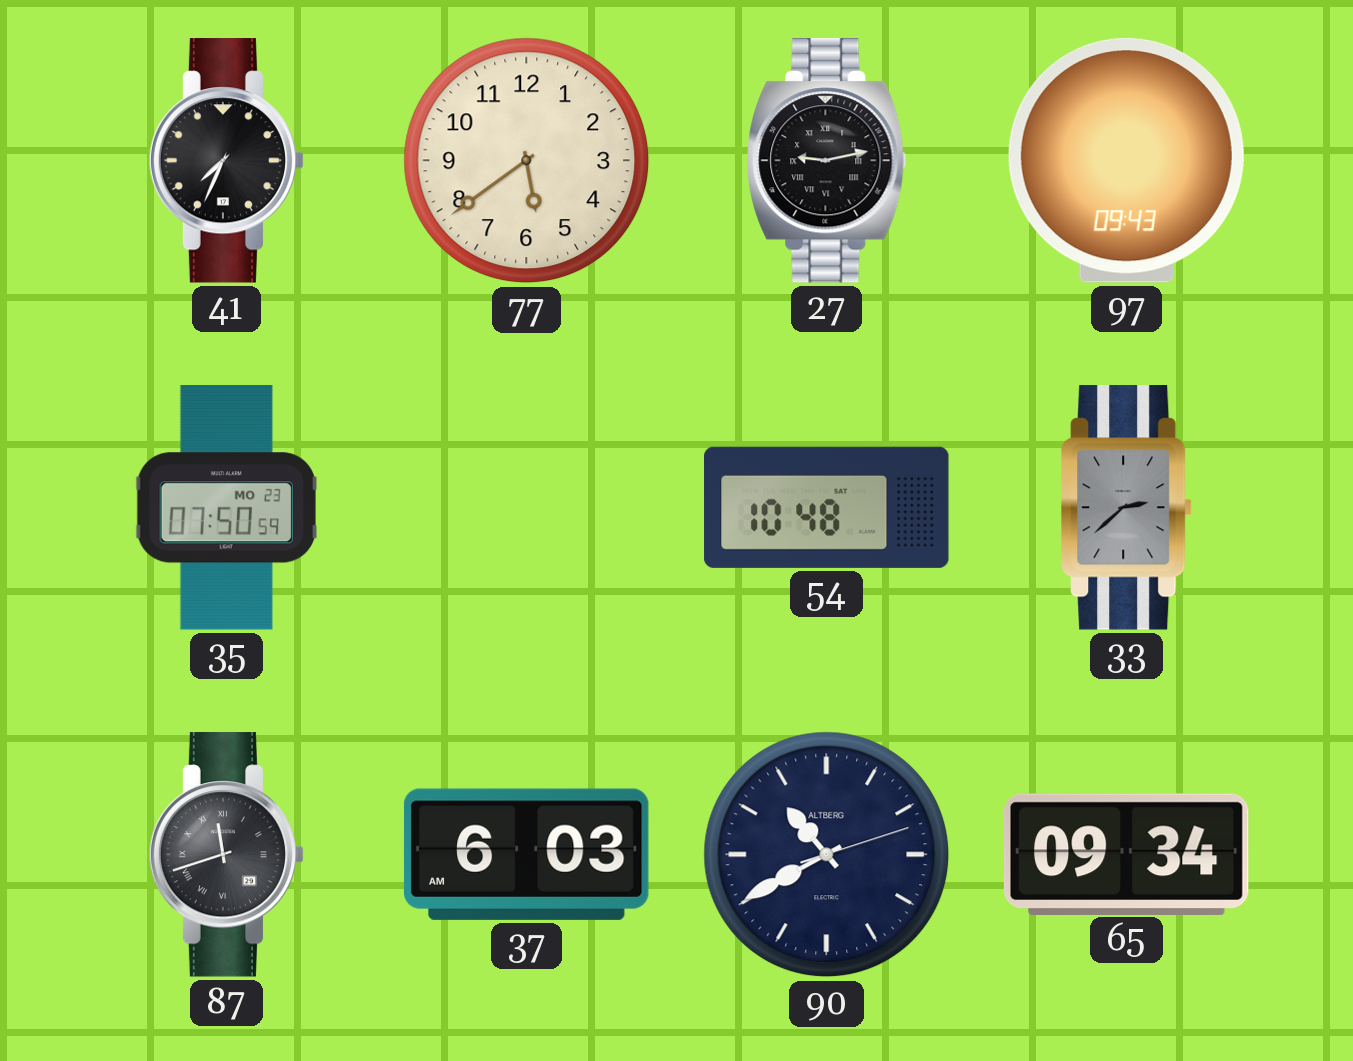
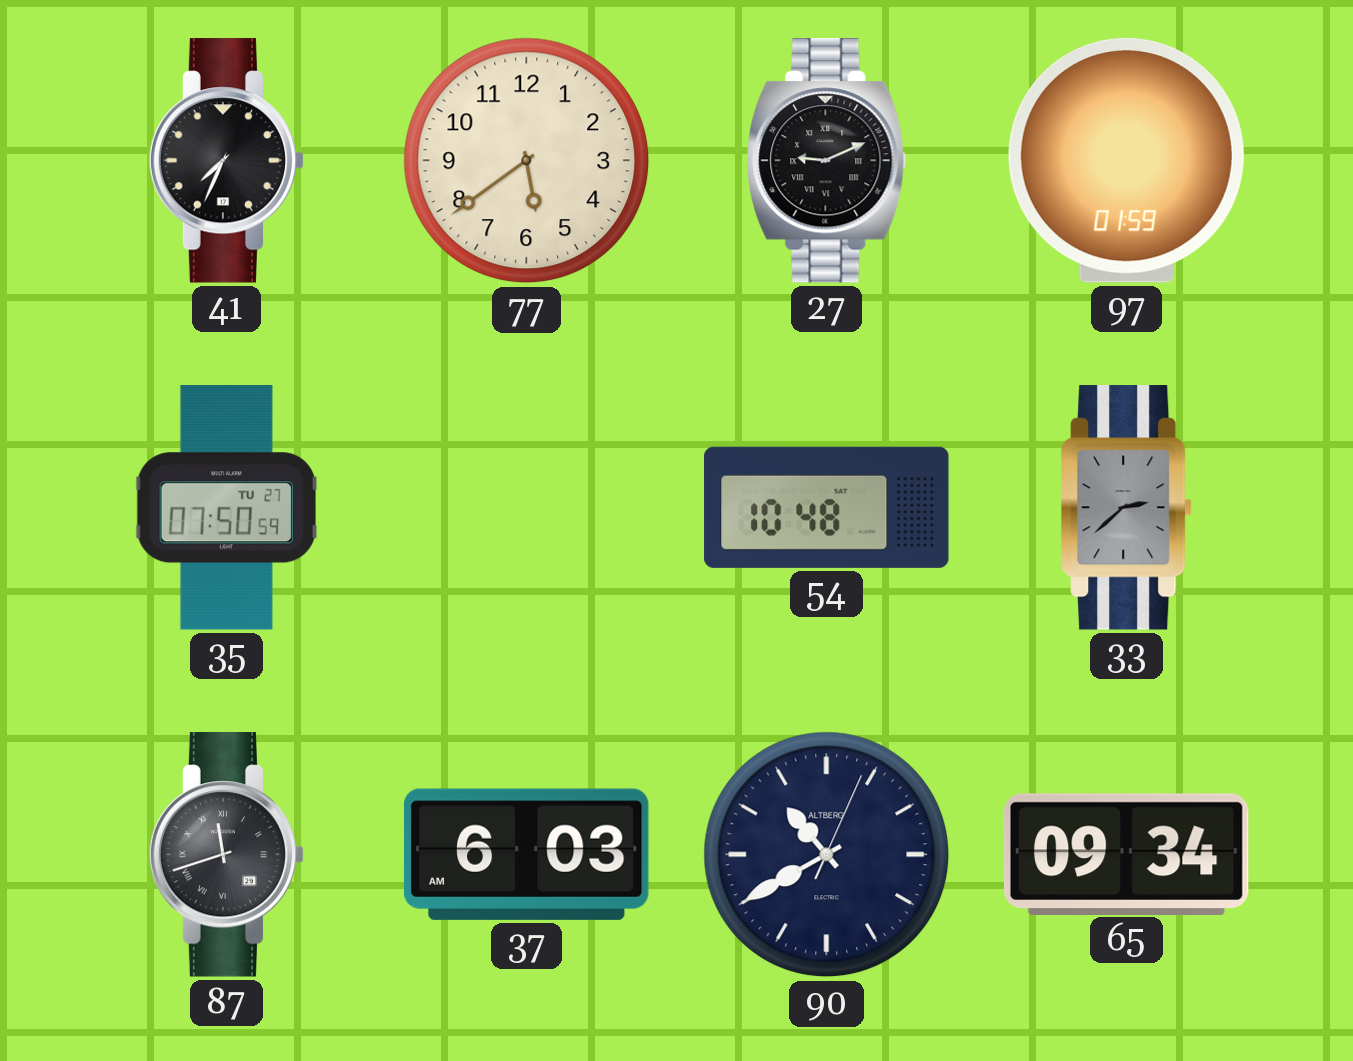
27: 9:13 -> 9:11
97: 09:43 -> 01:59
35 date: MO 23 -> TU 27
90: 10:40:12 -> 10:40:04
